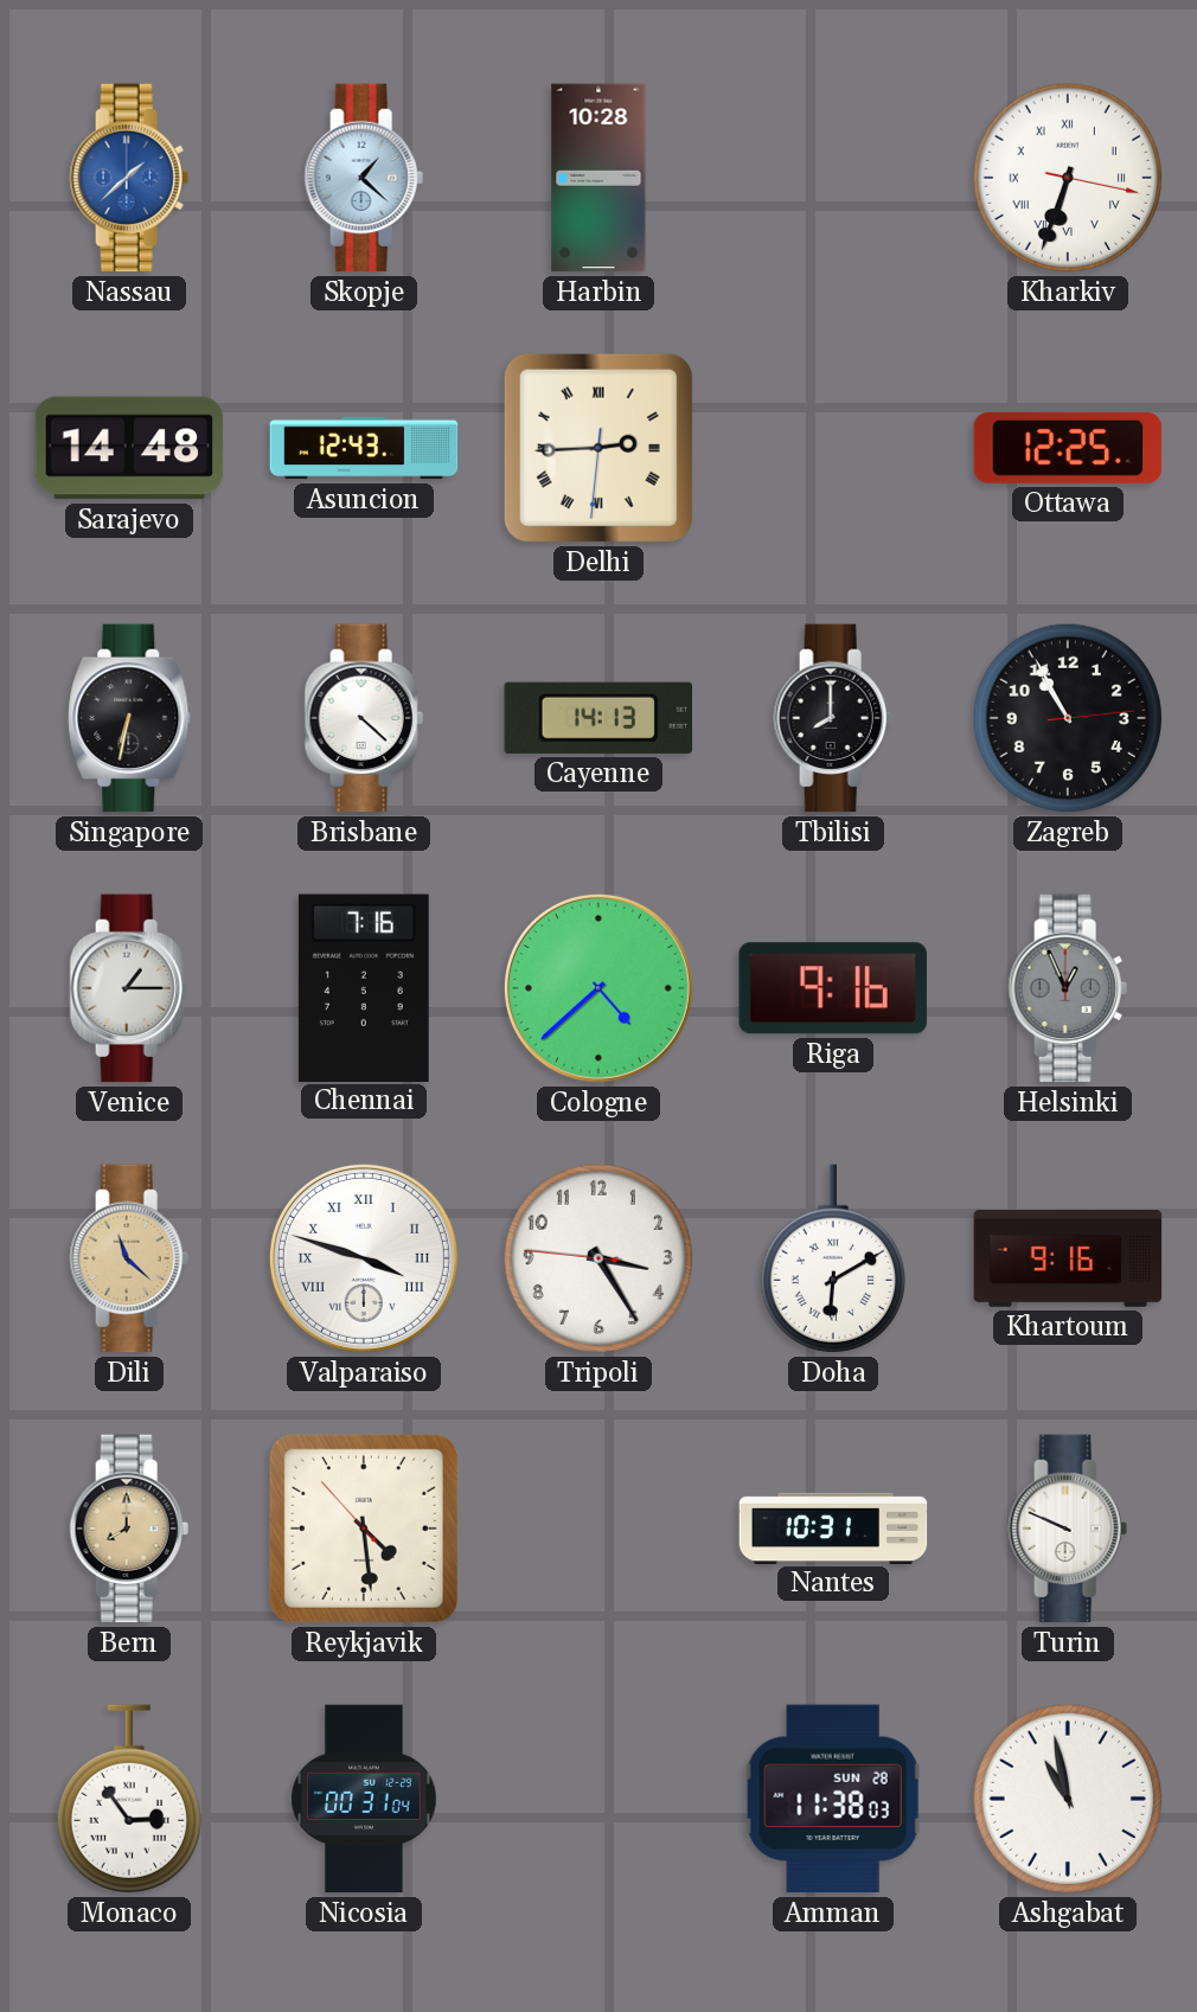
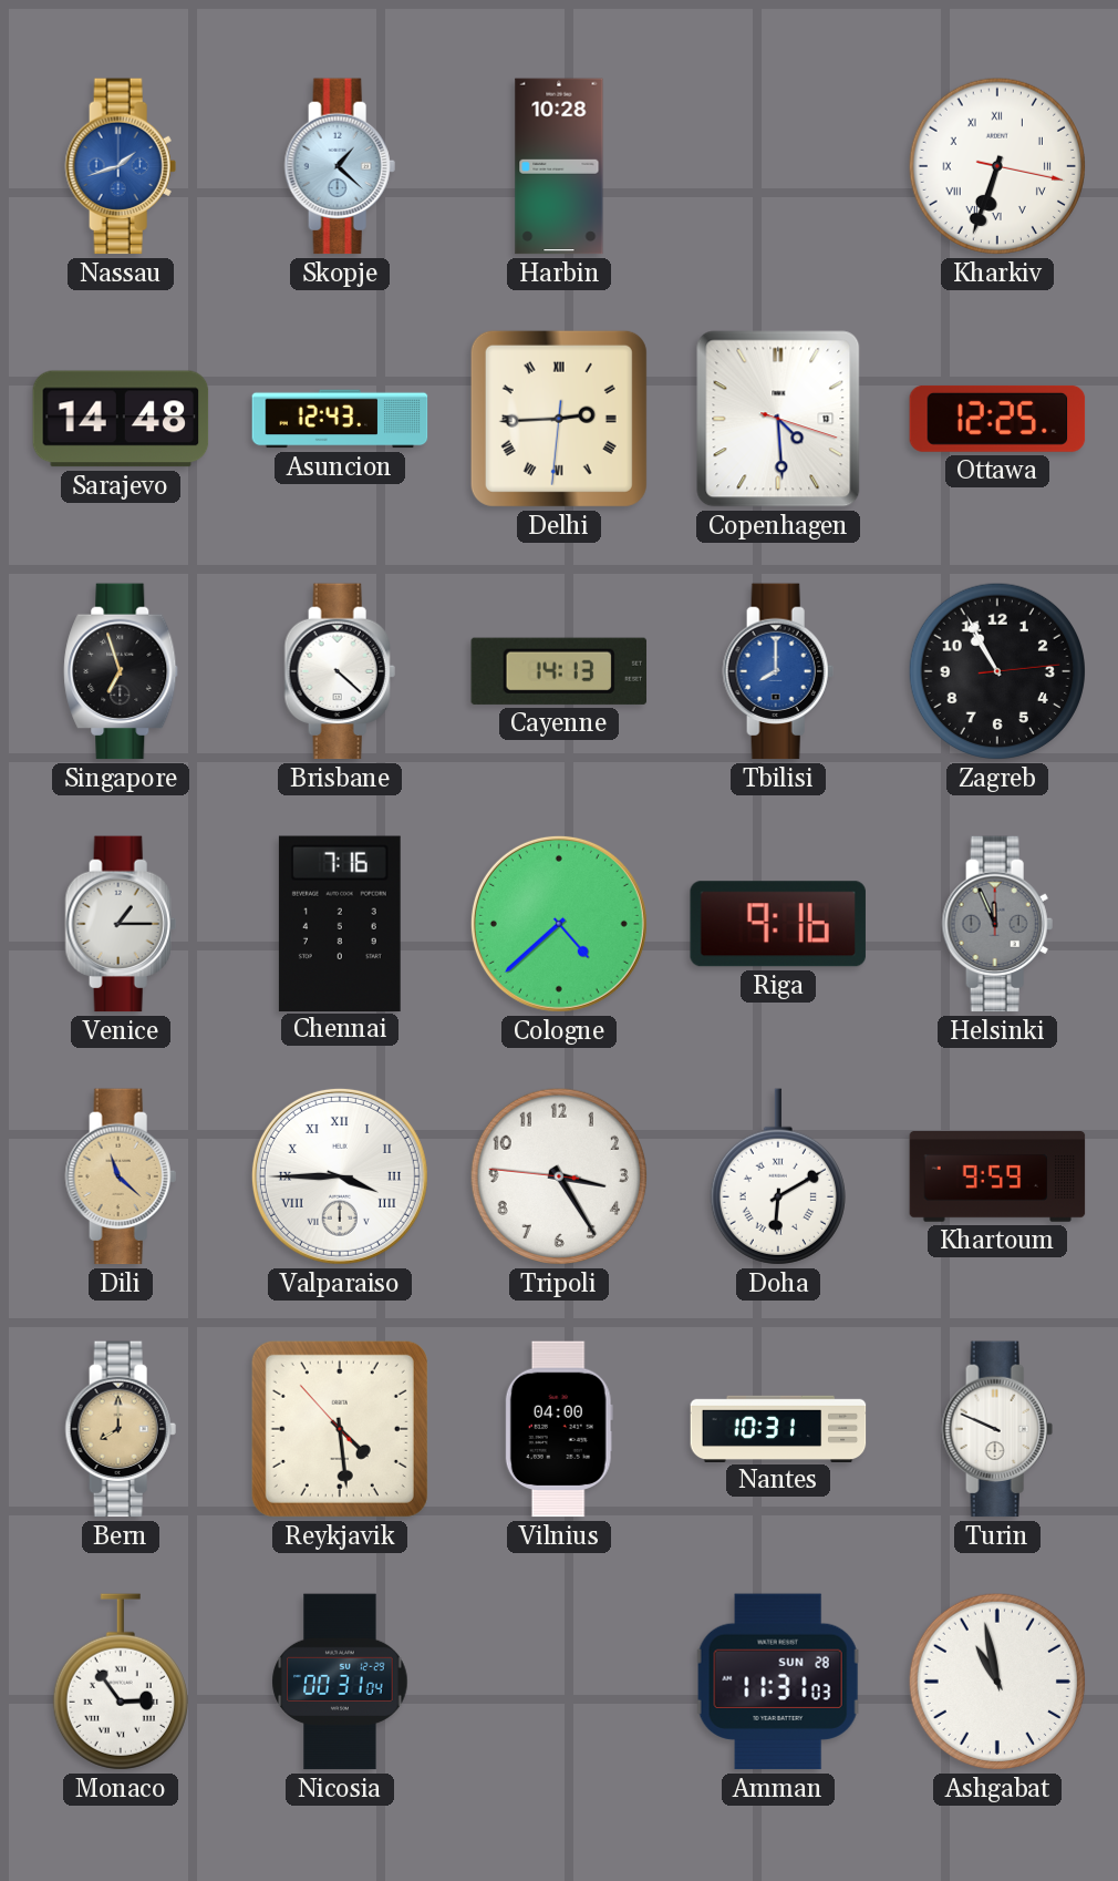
Nassau: 1:38 -> 1:42
Copenhagen: none -> 4:29
Singapore: 6:32 -> 6:57
Tbilisi dial: black -> blue
Helsinki: 12:56 -> 11:56
Valparaiso: 3:48 -> 3:45
Khartoum: 9:16 -> 9:59
Vilnius: none -> 04:00
Amman: 11:38 -> 11:31
